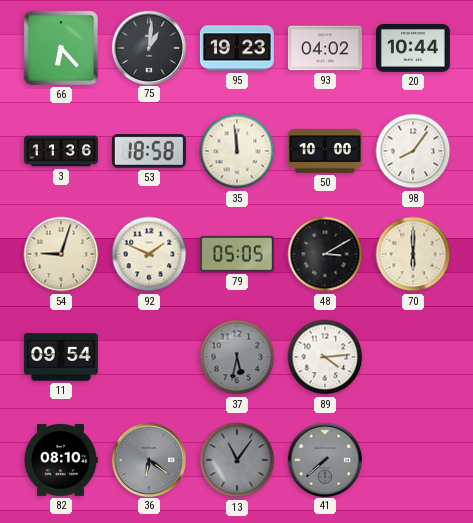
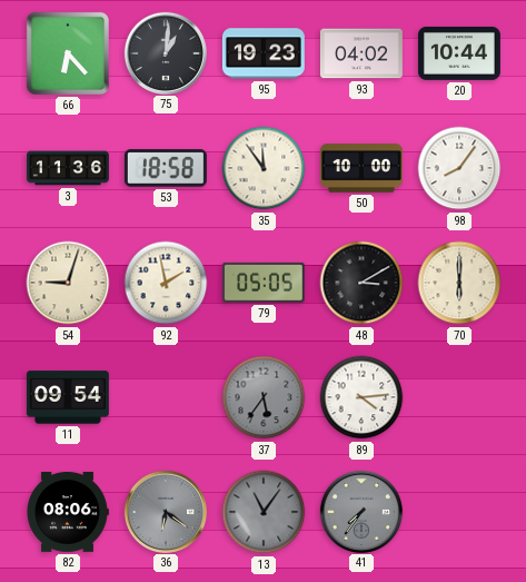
35: 11:59 -> 11:54
92: 1:49 -> 1:58
37: 5:32 -> 5:36
82: 08:10 -> 08:06
41: 7:38 -> 7:36
